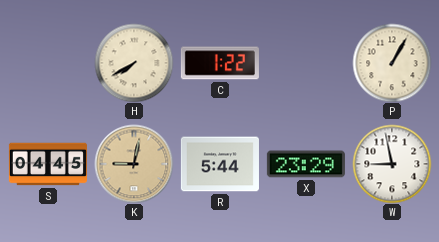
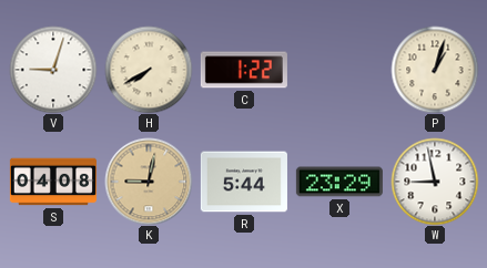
V: none -> 9:03
P: 1:05 -> 1:03
S: 04:45 -> 04:08
